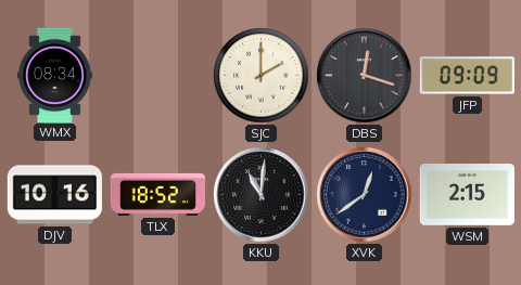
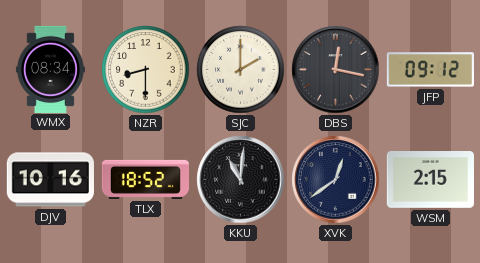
NZR: none -> 8:30
DBS: 12:18 -> 12:17
JFP: 09:09 -> 09:12
